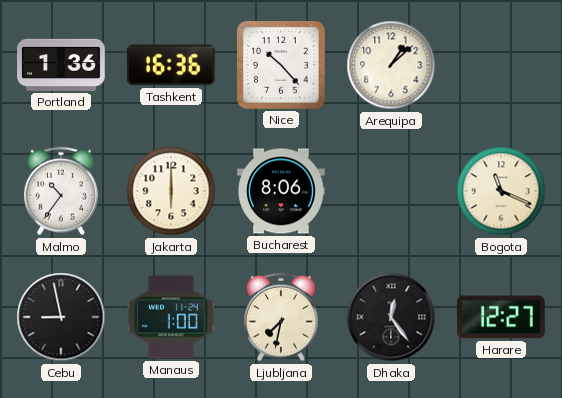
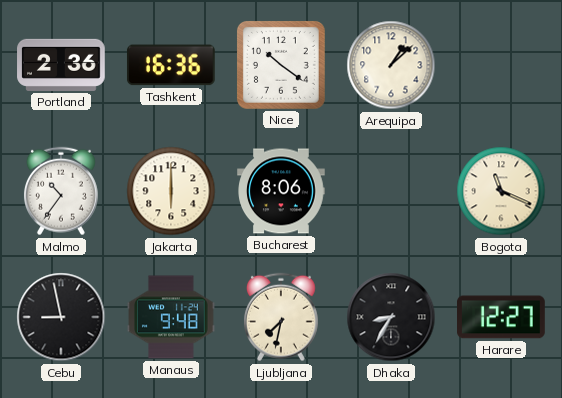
Portland: 1:36 -> 2:36
Nice: 10:23 -> 10:21
Manaus: 1:00 -> 9:48
Dhaka: 12:24 -> 8:35
